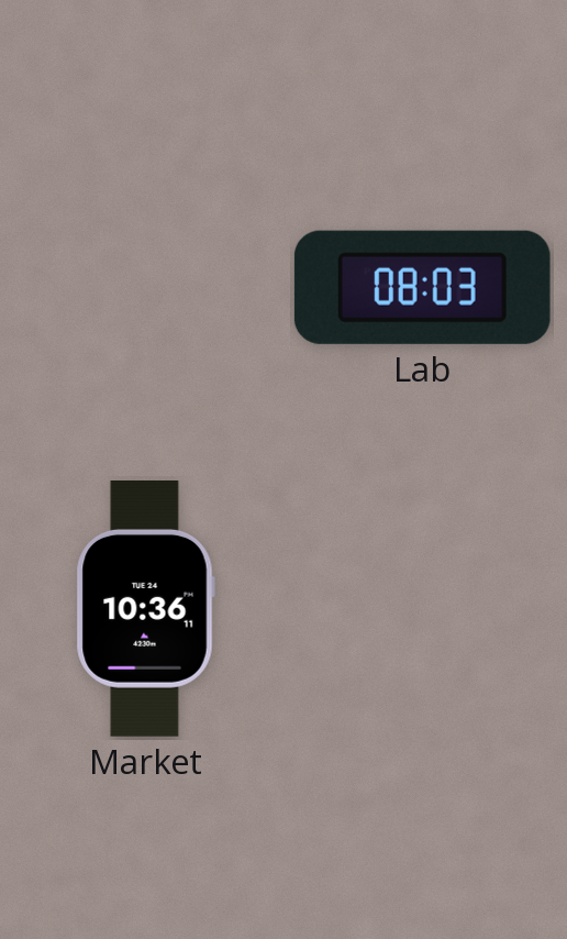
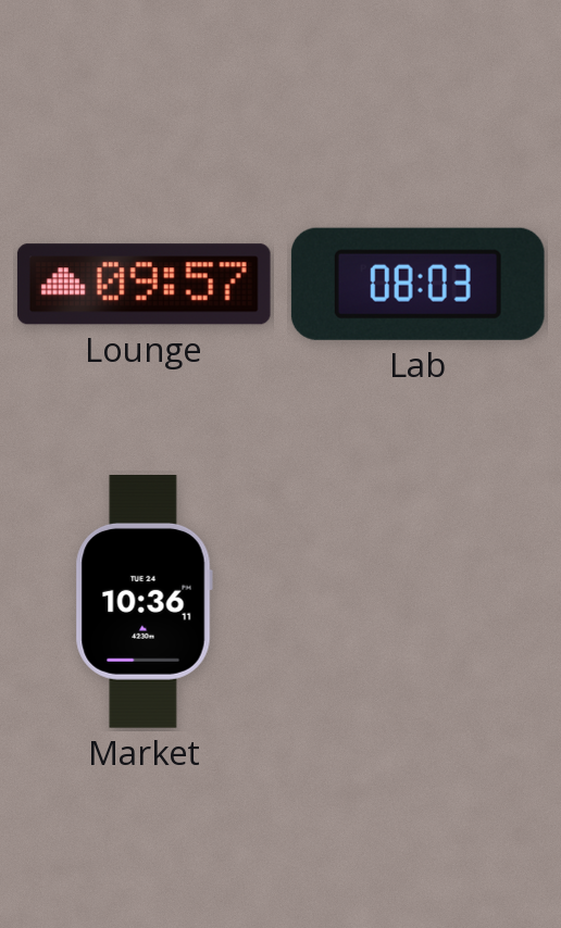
Lounge: none -> 09:57
